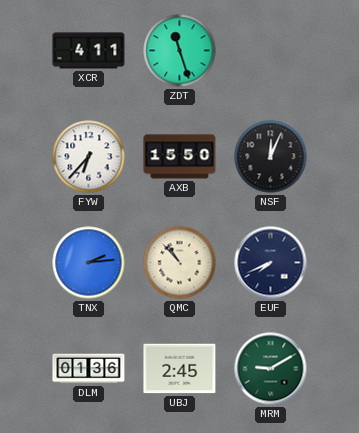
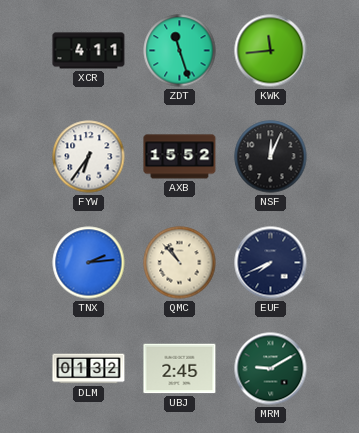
KWK: none -> 11:44
FYW: 6:37 -> 6:36
AXB: 15:50 -> 15:52
DLM: 01:36 -> 01:32
